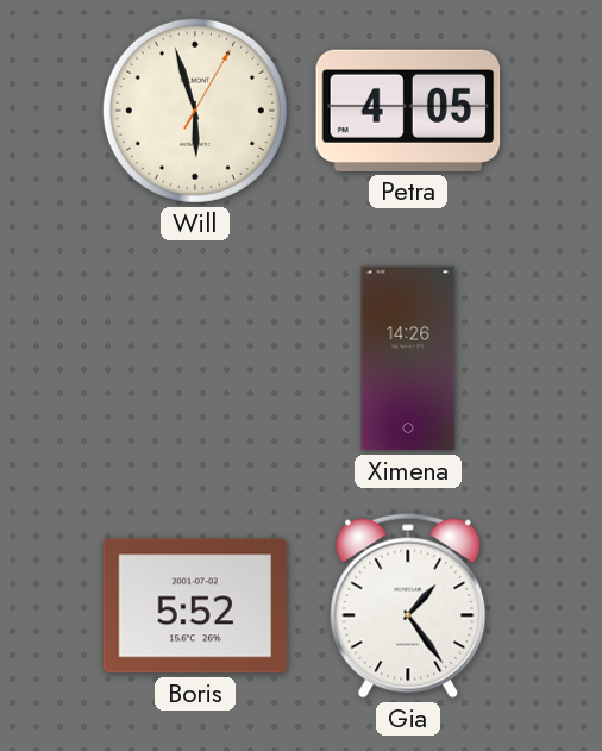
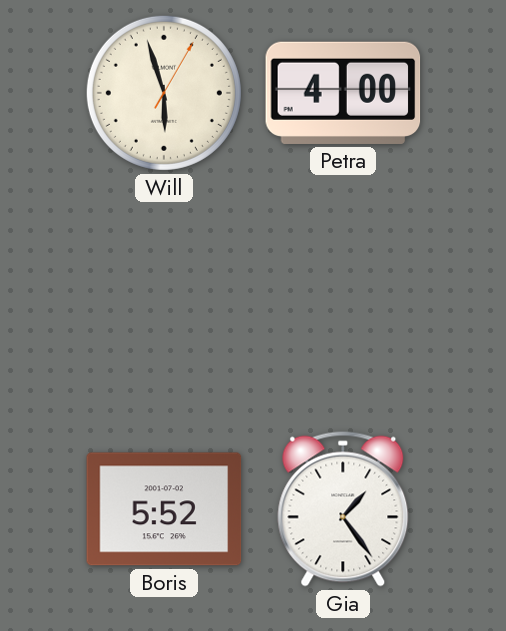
Petra: 4:05 -> 4:00
Ximena: 14:26 -> none
